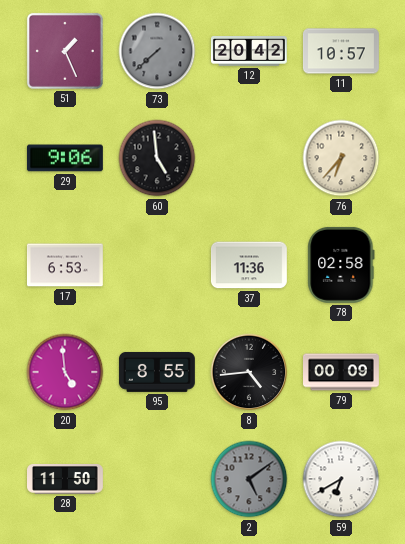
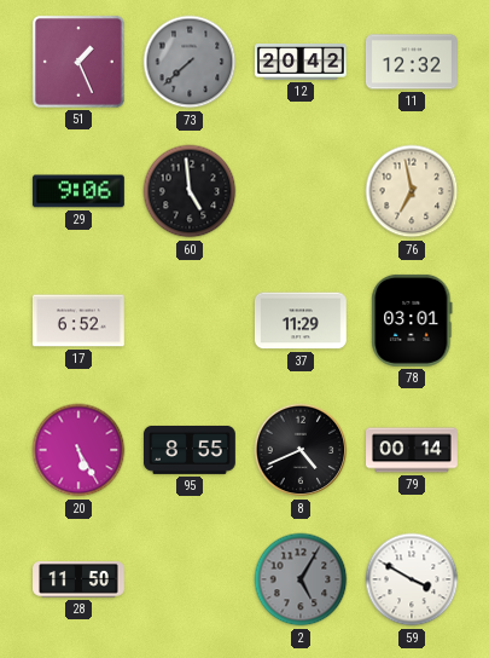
11: 10:57 -> 12:32
76: 6:37 -> 6:58
17: 6:53 -> 6:52
37: 11:36 -> 11:29
78: 02:58 -> 03:01
20: 4:59 -> 5:25
8: 4:44 -> 4:41
79: 00:09 -> 00:14
2: 5:09 -> 5:05
59: 6:40 -> 3:50
